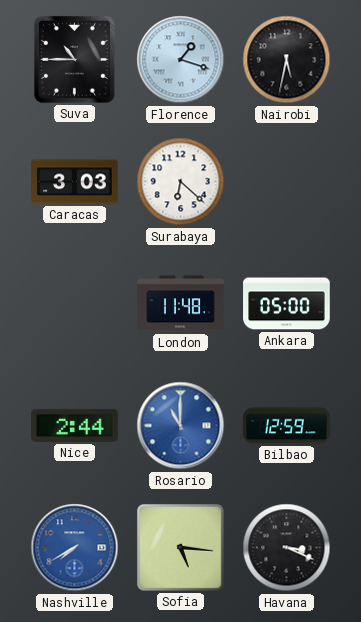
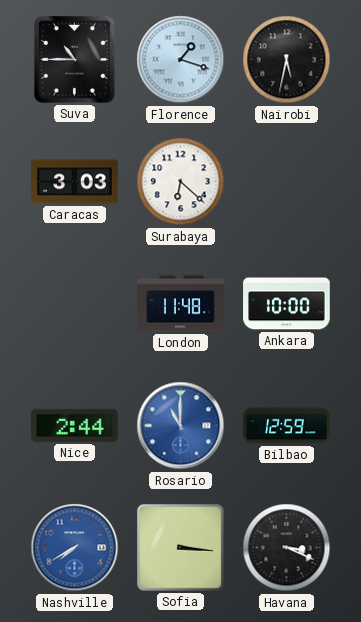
Ankara: 05:00 -> 10:00
Sofia: 5:16 -> 3:16
